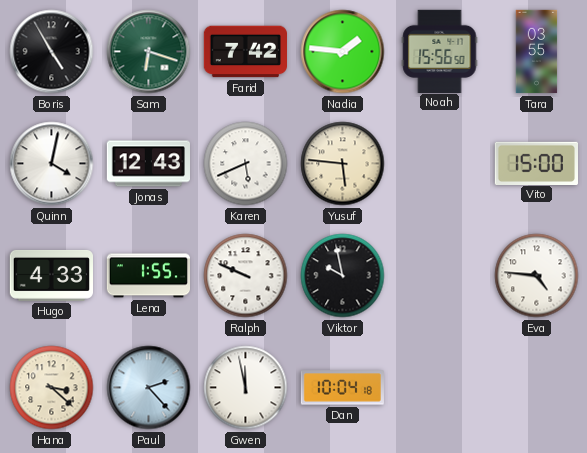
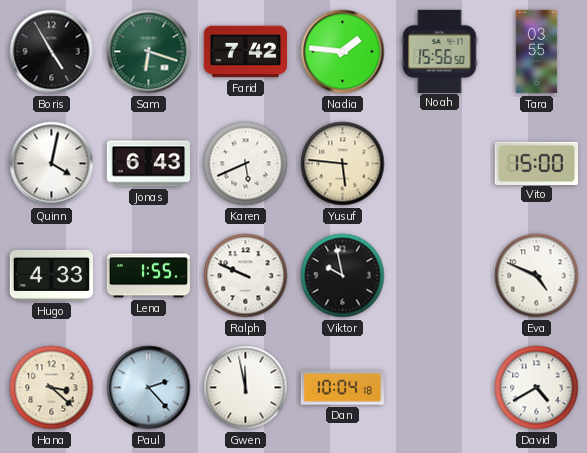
Jonas: 12:43 -> 6:43
Eva: 4:46 -> 4:49
David: none -> 4:40
